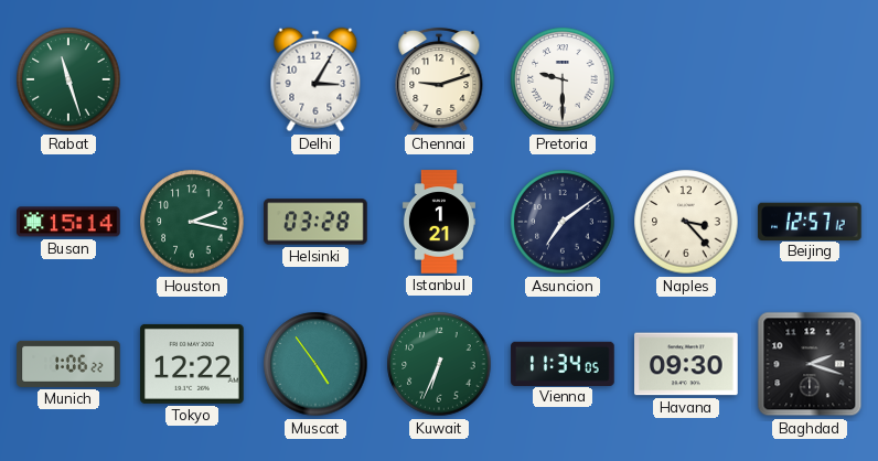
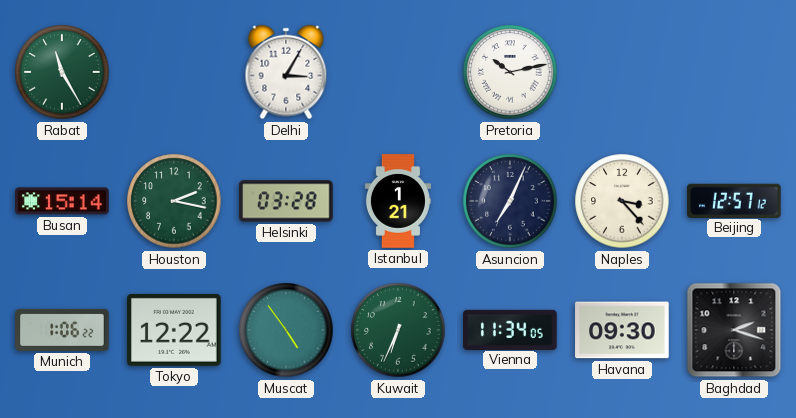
Rabat: 11:27 -> 11:25
Chennai: 9:12 -> none
Pretoria: 9:30 -> 10:13
Asuncion: 7:09 -> 7:04
